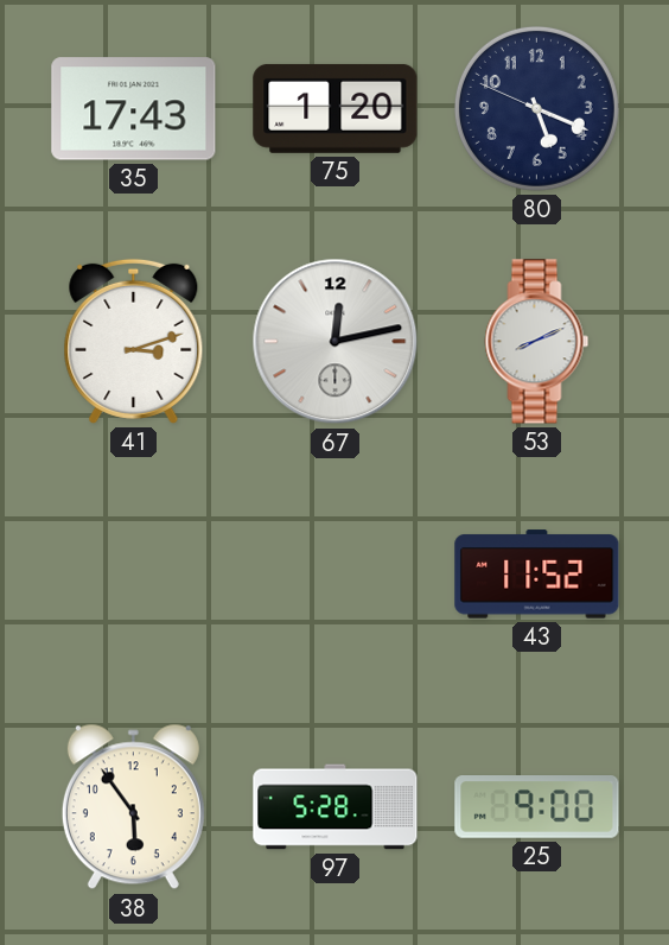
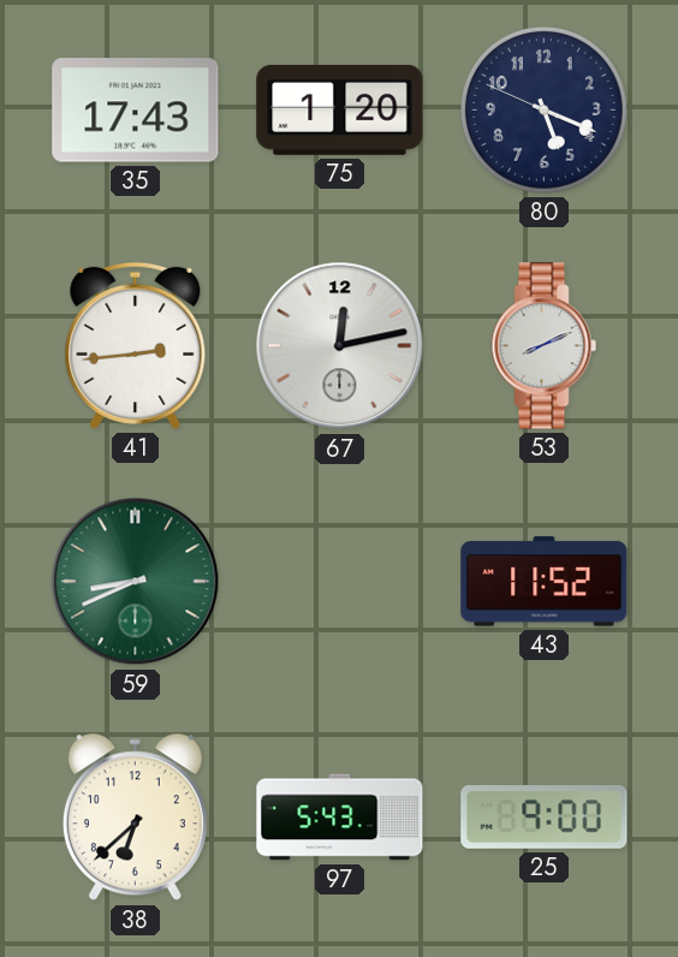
41: 3:12 -> 2:44
59: none -> 8:41
38: 5:54 -> 6:38
97: 5:28 -> 5:43
